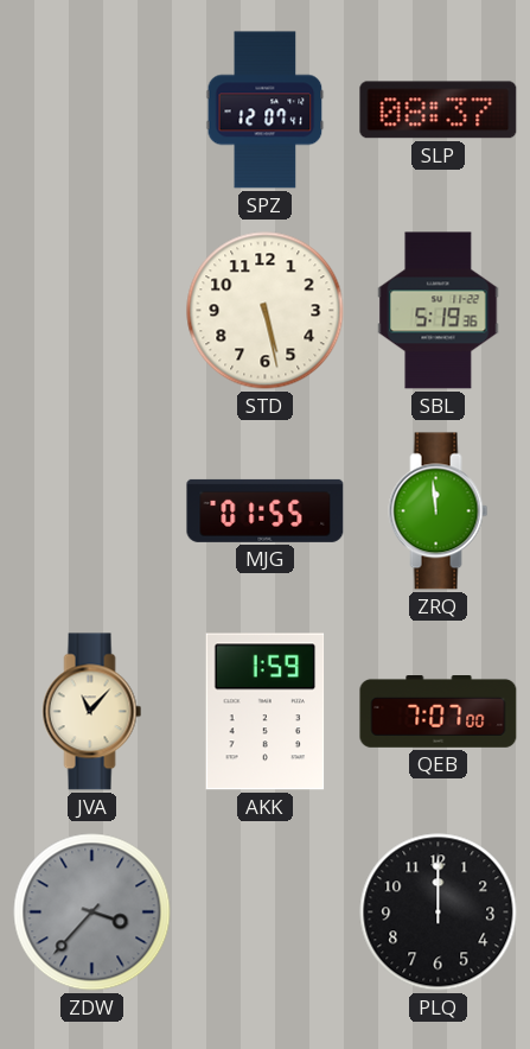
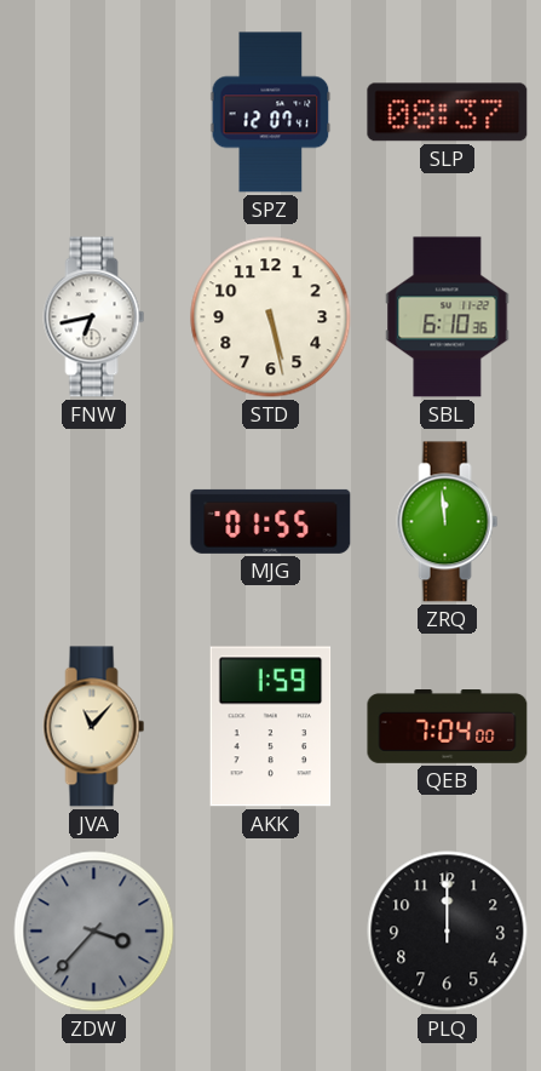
FNW: none -> 6:43
SBL: 5:19 -> 6:10
QEB: 7:07 -> 7:04
